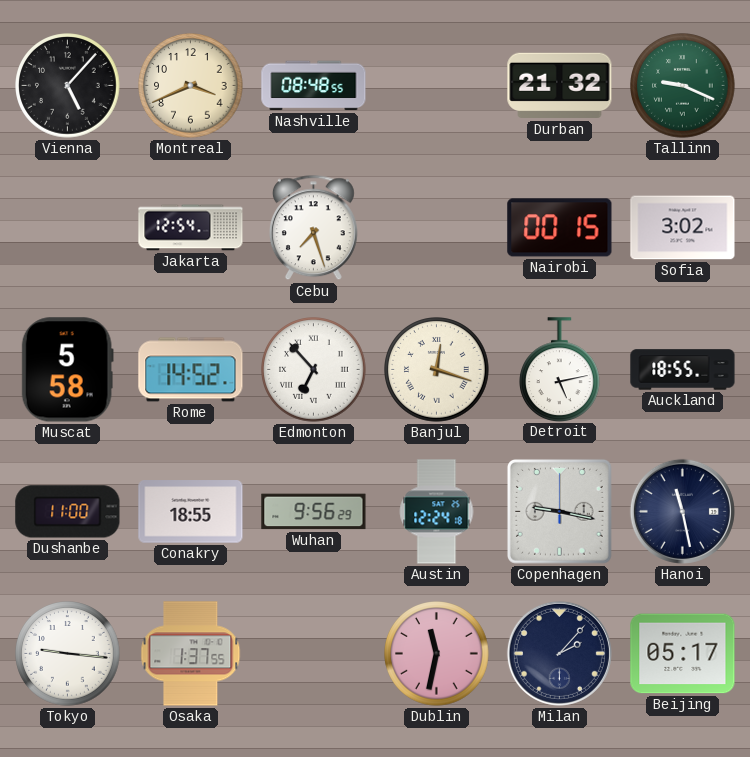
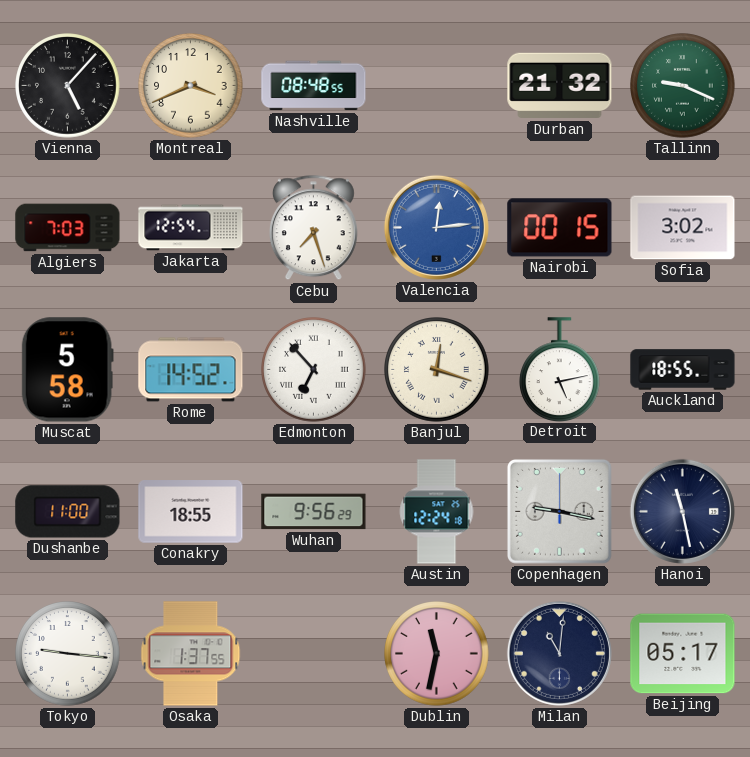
Algiers: none -> 7:03
Valencia: none -> 12:14
Milan: 2:07 -> 11:01
